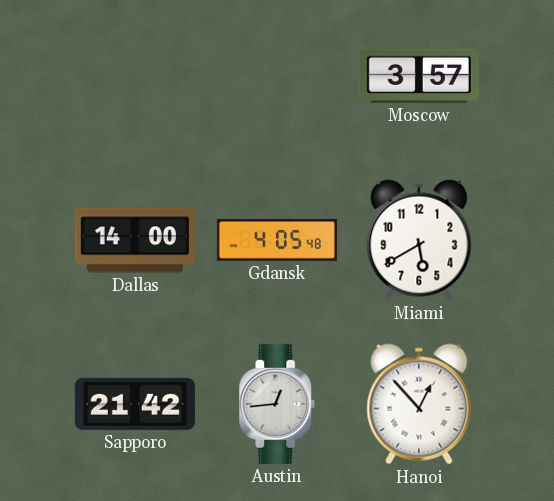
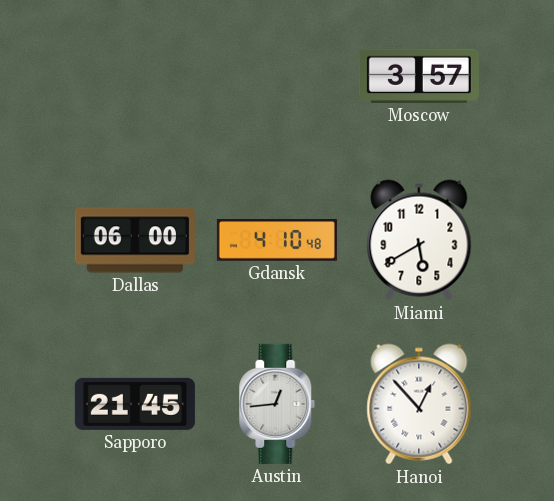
Dallas: 14:00 -> 06:00
Gdansk: 4:05 -> 4:10
Sapporo: 21:42 -> 21:45
